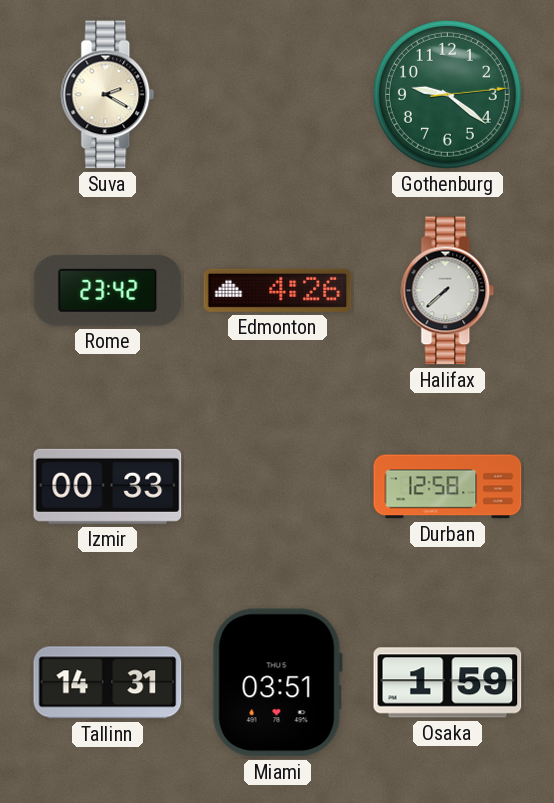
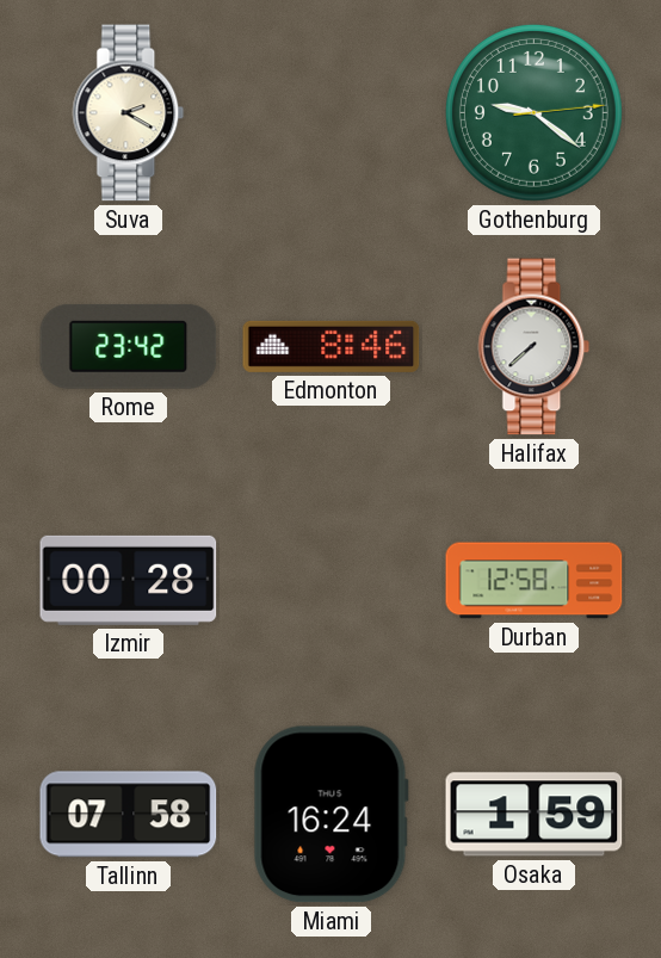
Edmonton: 4:26 -> 8:46
Izmir: 00:33 -> 00:28
Tallinn: 14:31 -> 07:58
Miami: 03:51 -> 16:24
